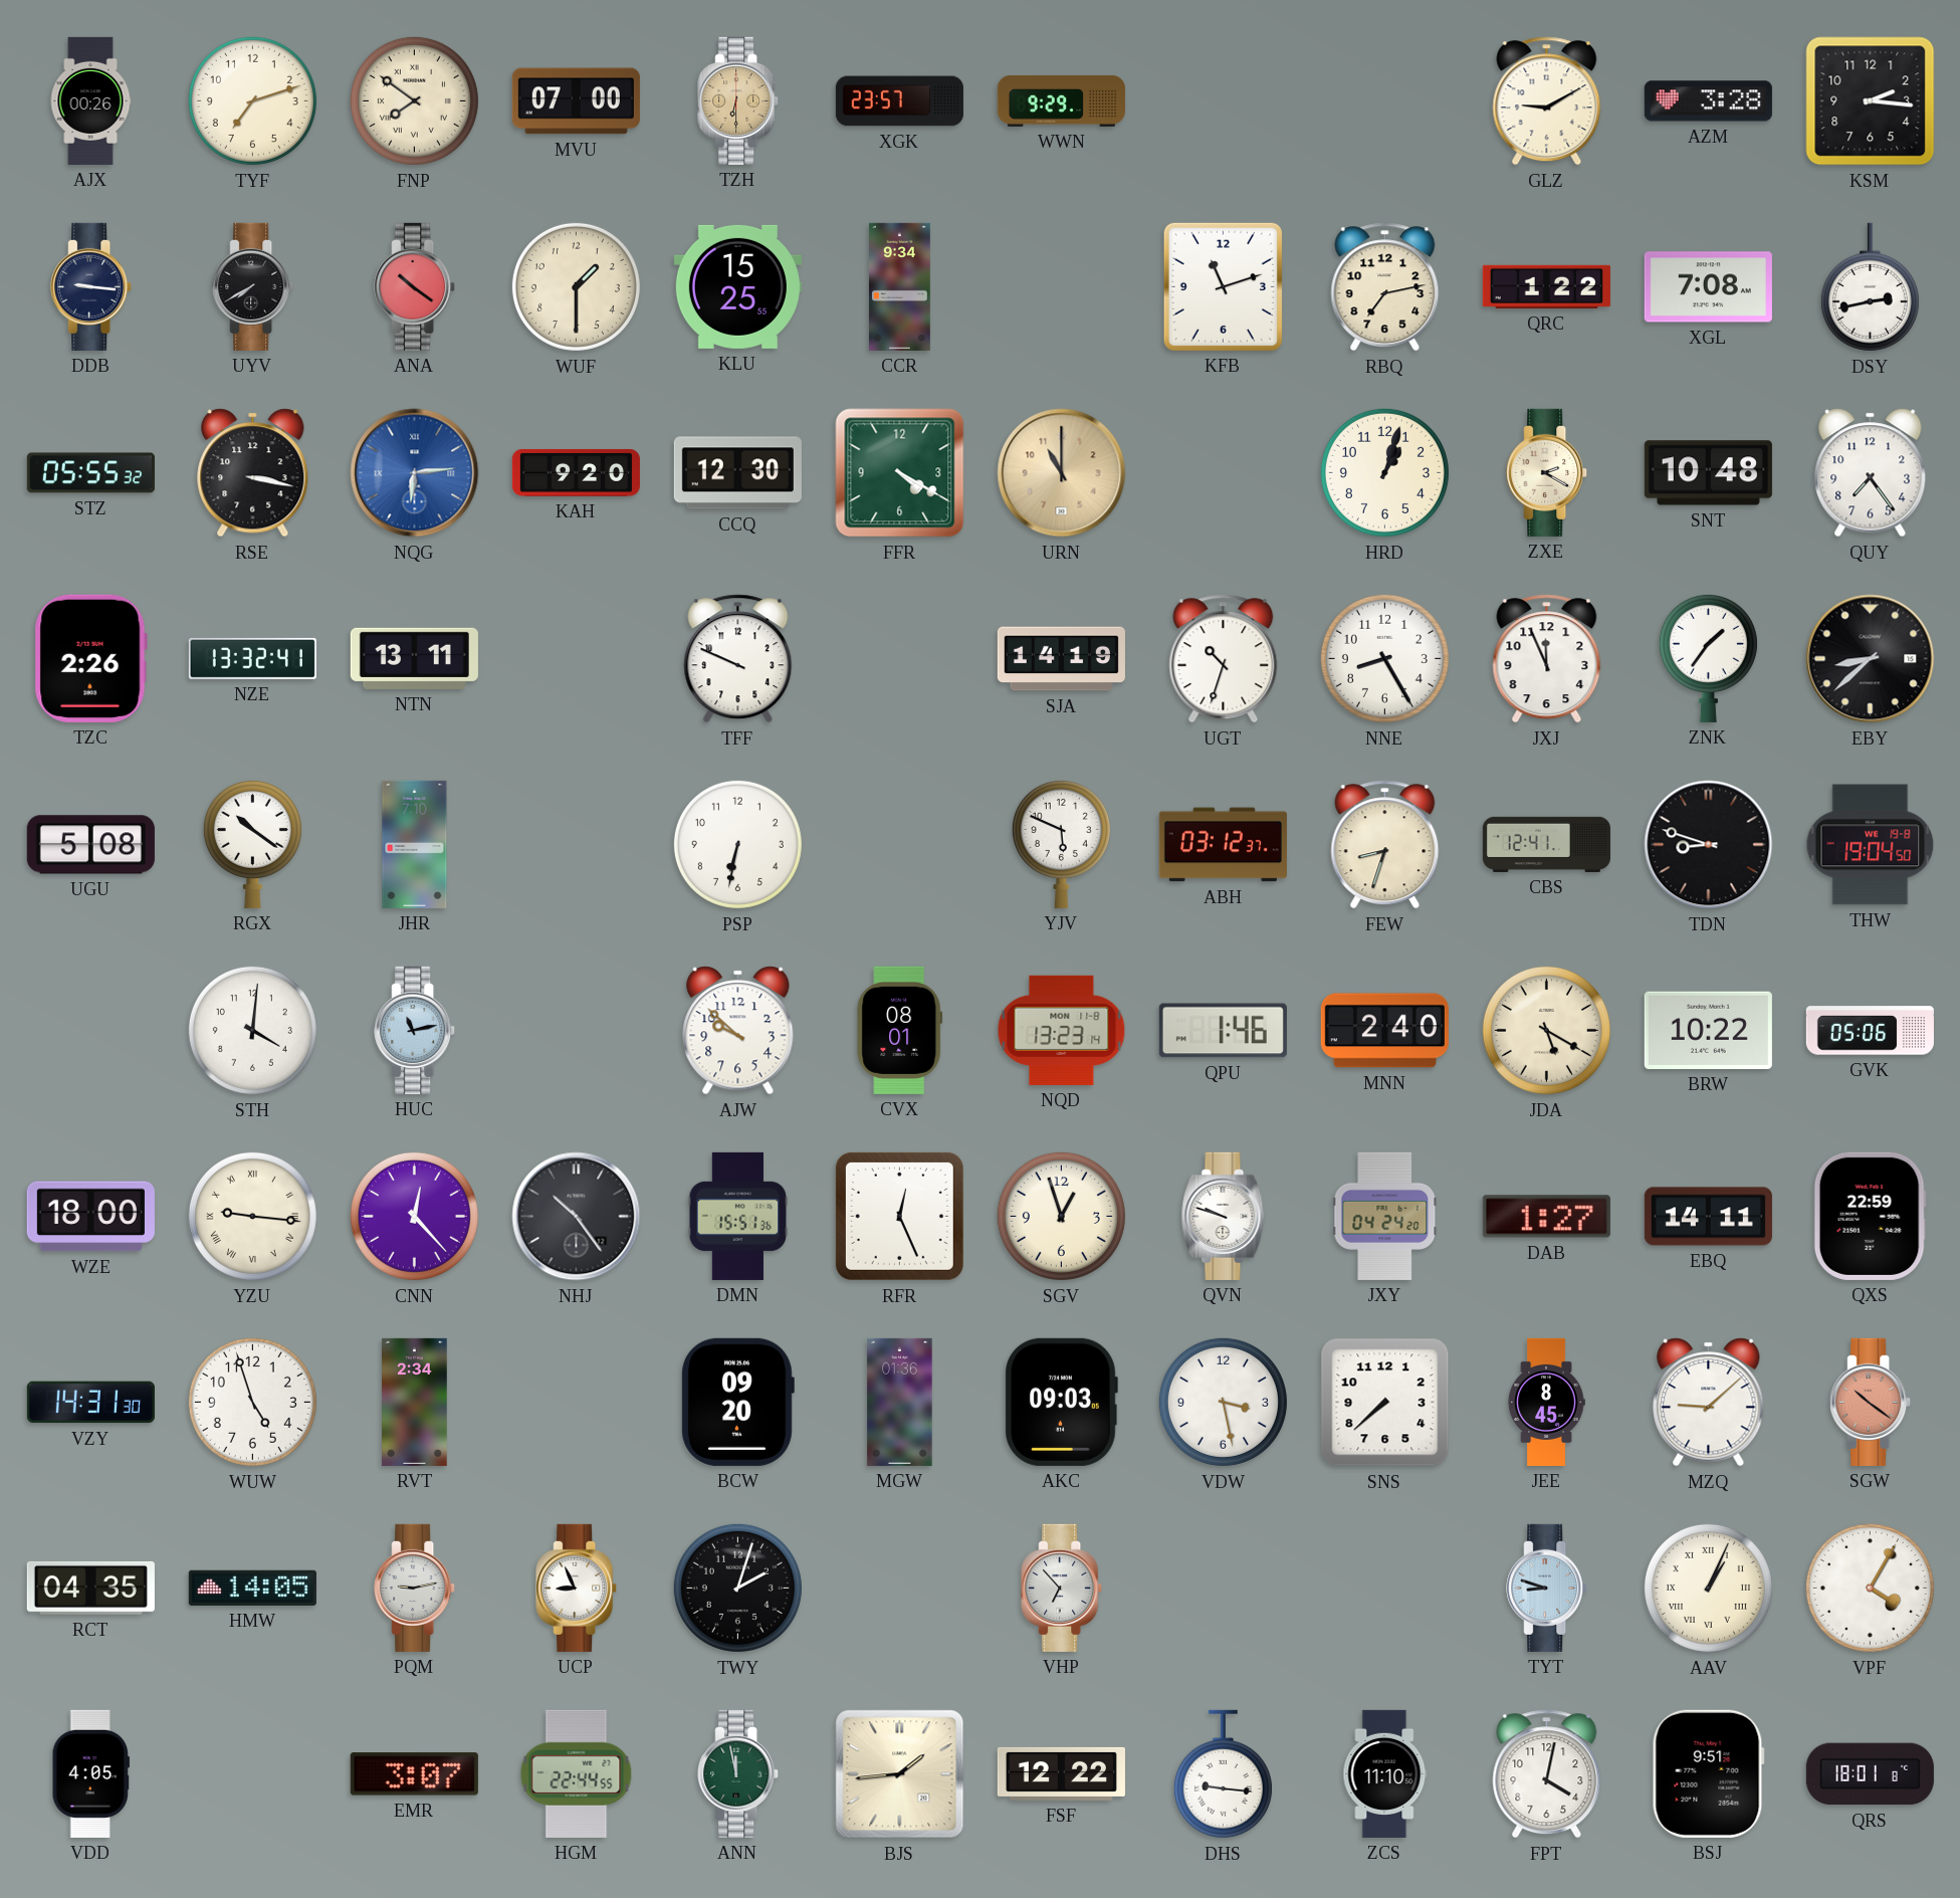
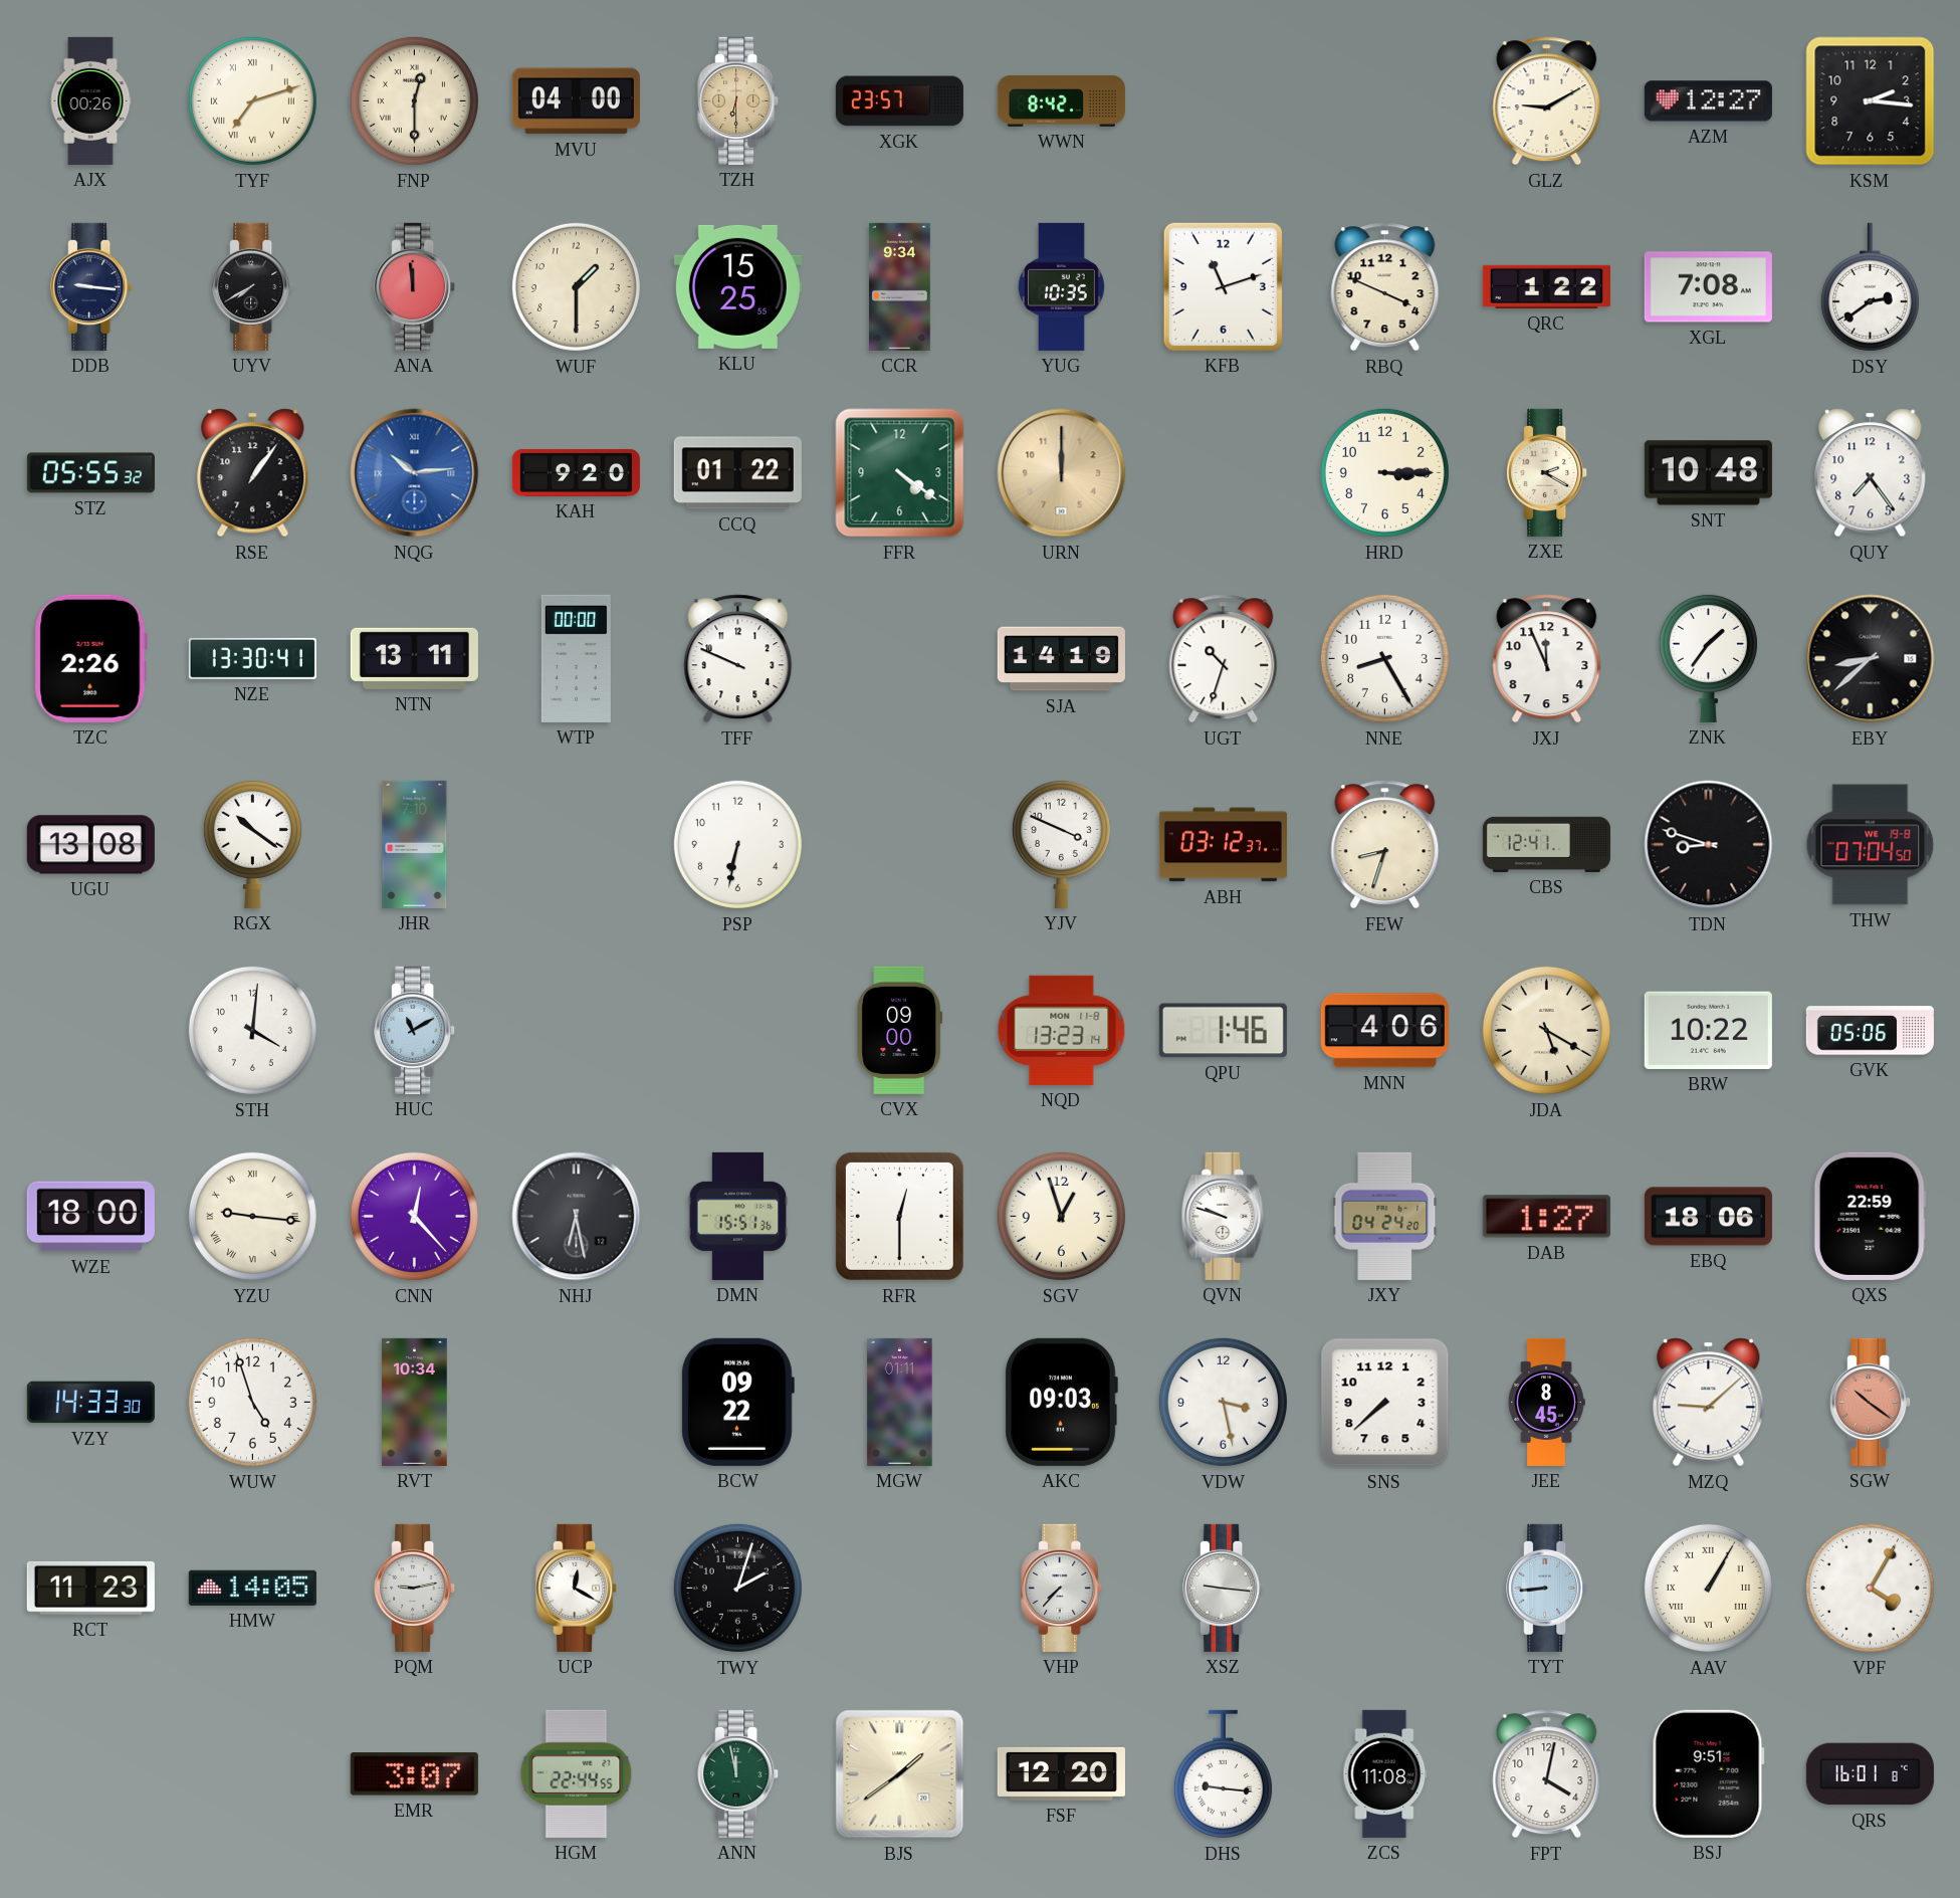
TYF numerals: Arabic -> Roman
FNP: 7:51 -> 12:30
MVU: 07:00 -> 04:00
WWN: 9:29 -> 8:42
AZM: 3:28 -> 12:27
ANA: 10:21 -> 11:59
YUG: none -> 10:35
RBQ: 7:13 -> 3:49
DSY: 2:43 -> 2:39
RSE: 3:17 -> 1:06
NQG: 6:14 -> 10:14
CCQ: 12:30 -> 01:22
FFR: 4:20 -> 4:21
URN: 11:00 -> 12:00
HRD: 1:03 -> 3:15
NZE: 13:32 -> 13:30
WTP: none -> 00:00
UGU: 5:08 -> 13:08
YJV: 5:49 -> 3:49
THW: 19:04 -> 07:04
HUC: 11:13 -> 11:10
AJW: 9:52 -> none
CVX: 08:01 -> 09:00
MNN: 2:40 -> 4:06
NHJ: 10:24 -> 6:28
RFR: 12:26 -> 12:30
EBQ: 14:11 -> 18:06
VZY: 14:31 -> 14:33
RVT: 2:34 -> 10:34
BCW: 09:20 -> 09:22
MGW: 01:36 -> 01:11
RCT: 04:35 -> 11:23
UCP: 8:56 -> 12:20
VHP: 6:53 -> 7:37
XSZ: none -> 9:16
TYT: 8:48 -> 8:44
AAV: 1:04 -> 1:05
VDD: 4:05 -> none
BJS: 1:44 -> 1:39
FSF: 12:22 -> 12:20
ZCS: 11:10 -> 11:08
QRS: 18:01 -> 16:01
